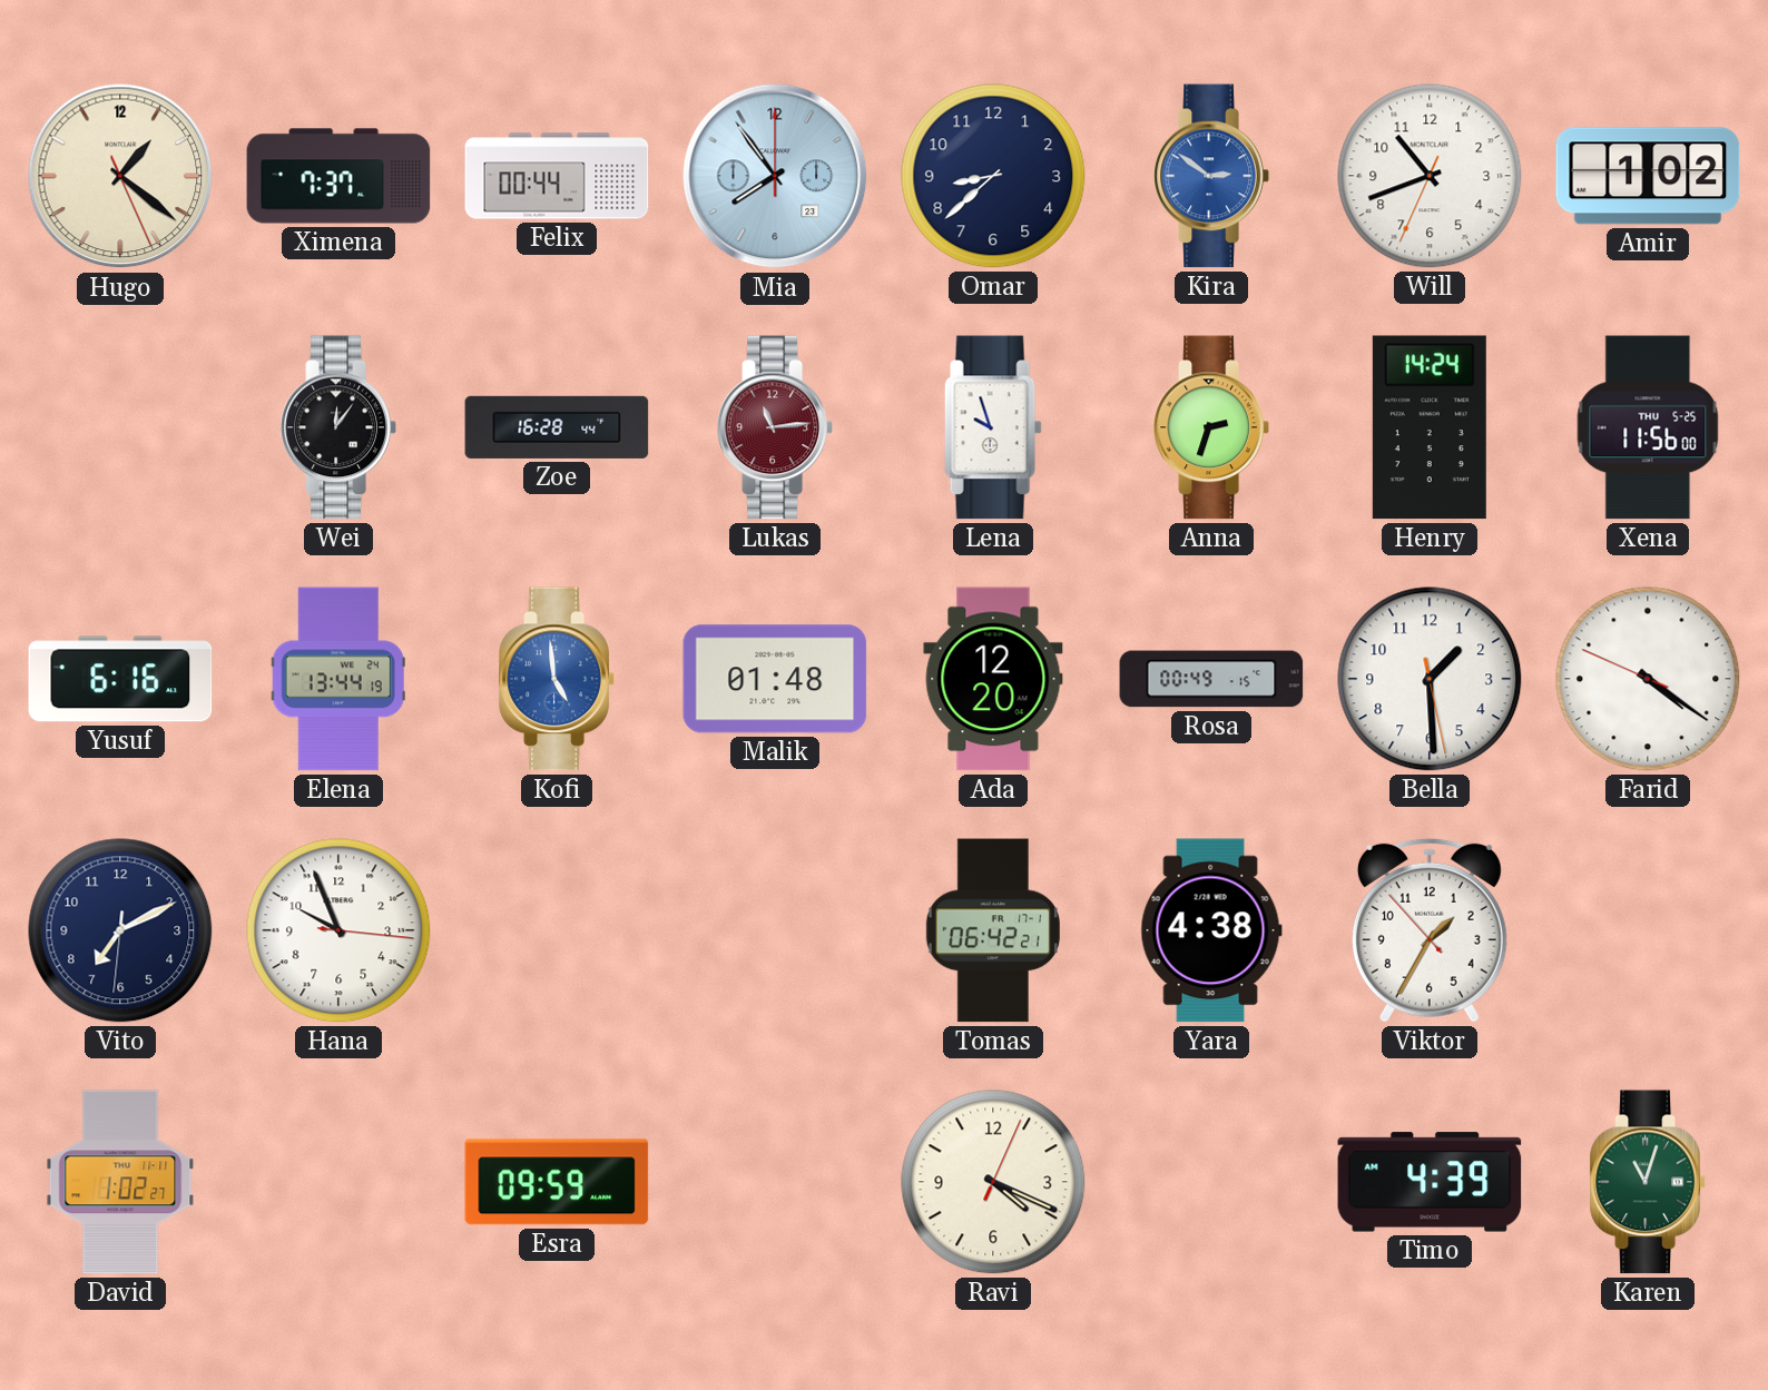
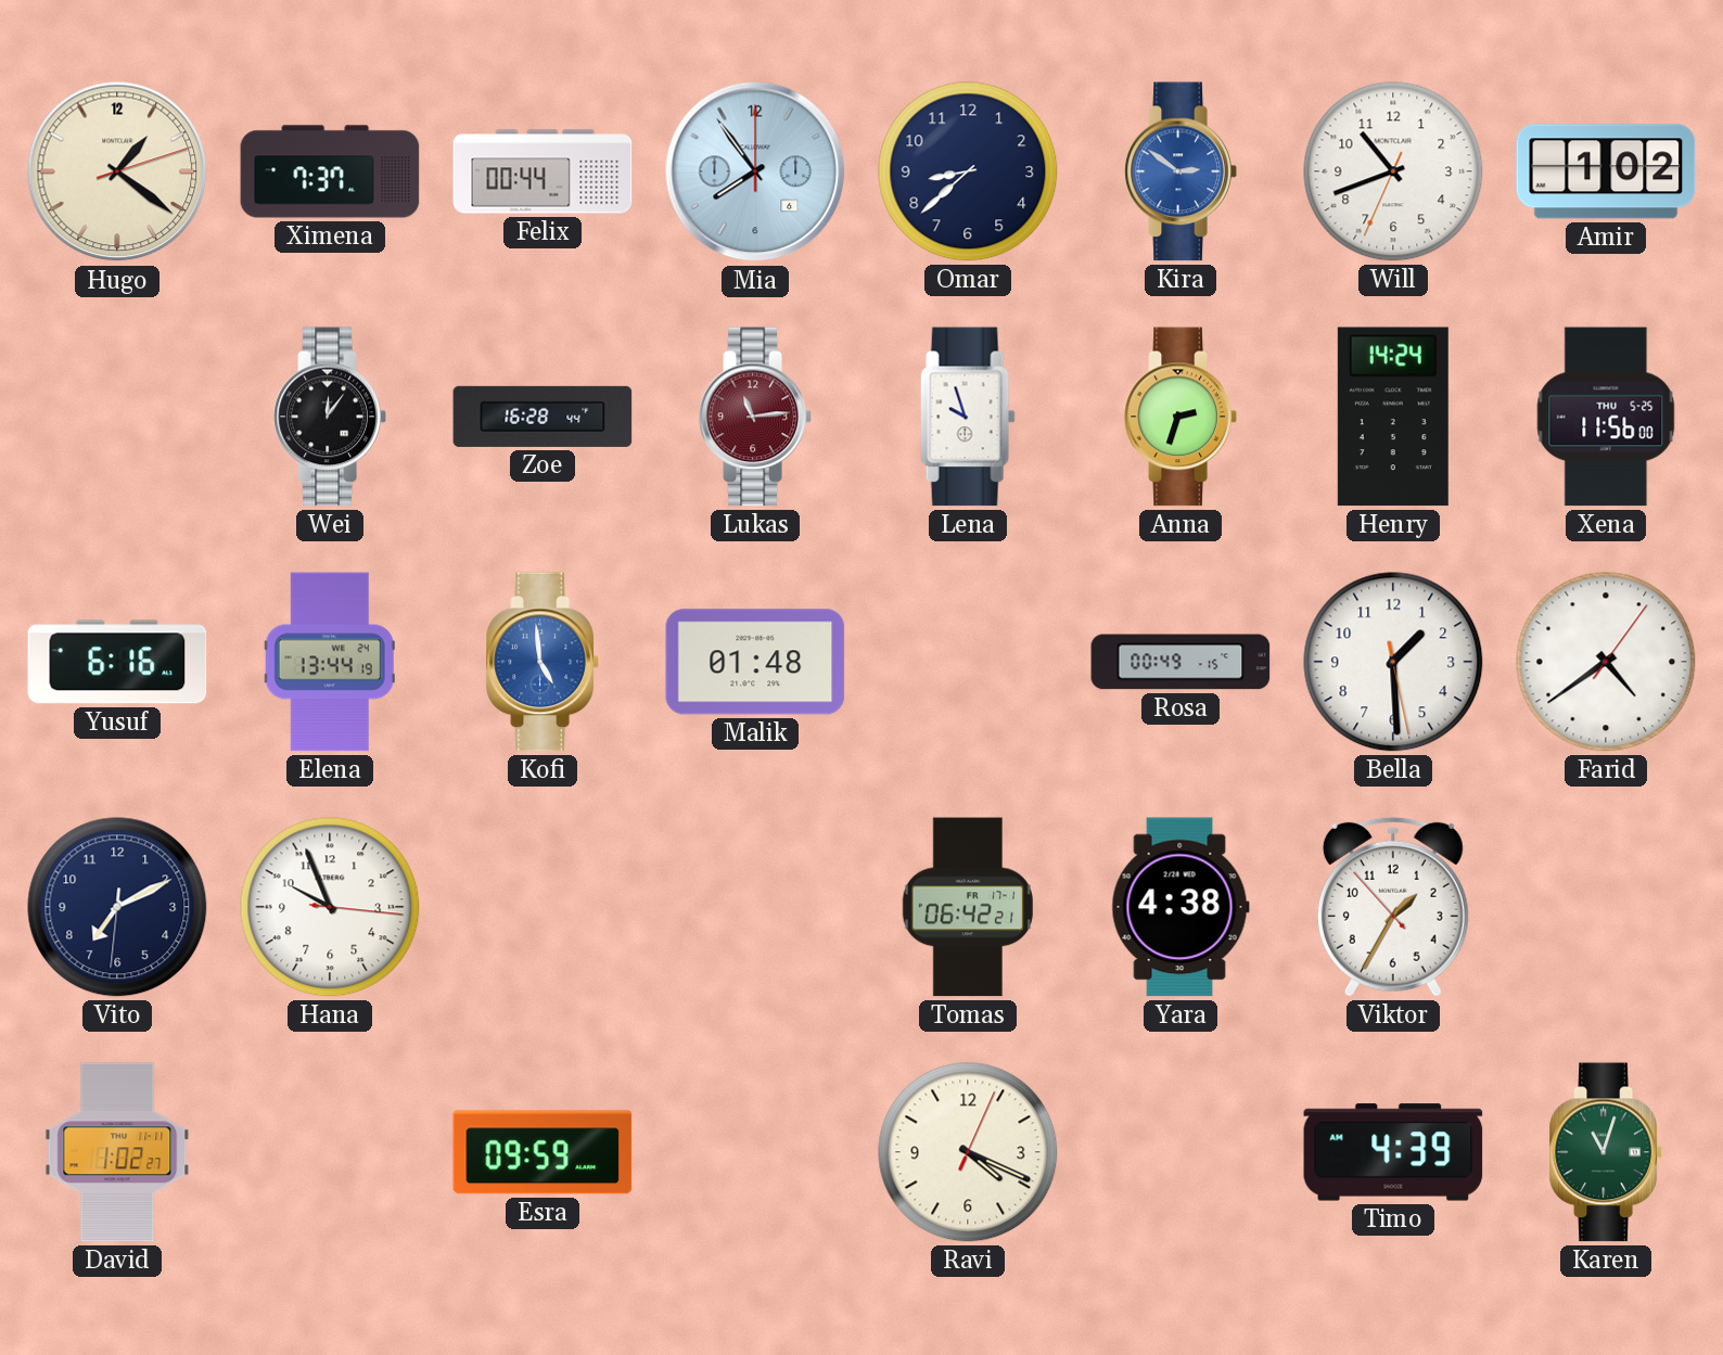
Hugo: 1:21:26 -> 1:21:12
Mia date: 23 -> 6
Ada: 12:20 -> none
Farid: 4:20 -> 4:39
